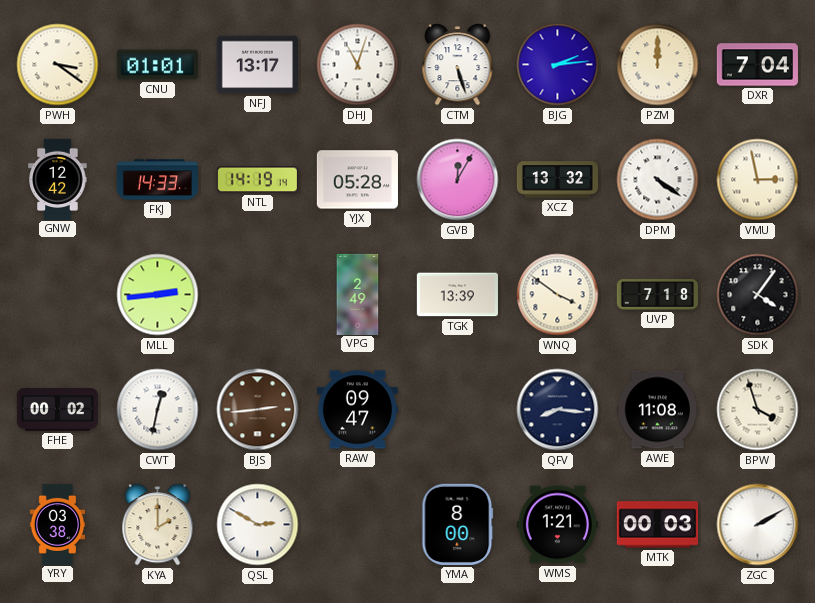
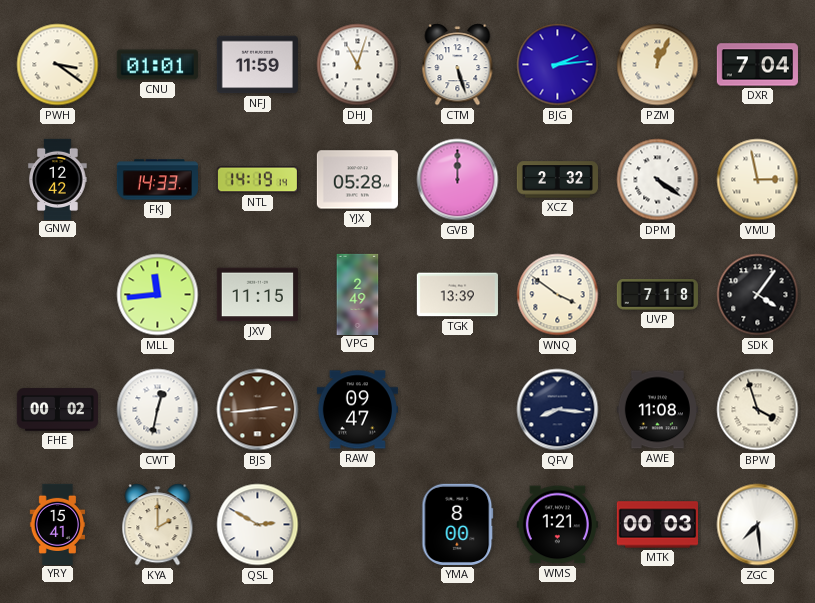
NFJ: 13:17 -> 11:59
PZM: 12:00 -> 12:04
GVB: 12:05 -> 12:00
XCZ: 13:32 -> 2:32
MLL: 2:44 -> 11:44
JXV: none -> 11:15
YRY: 03:38 -> 15:41
ZGC: 2:10 -> 7:29
